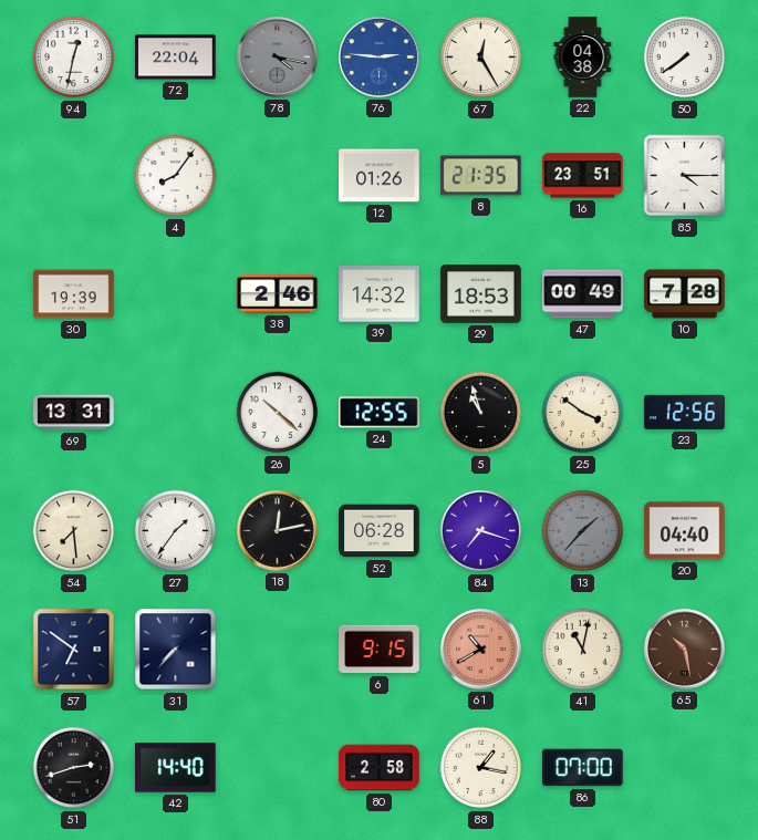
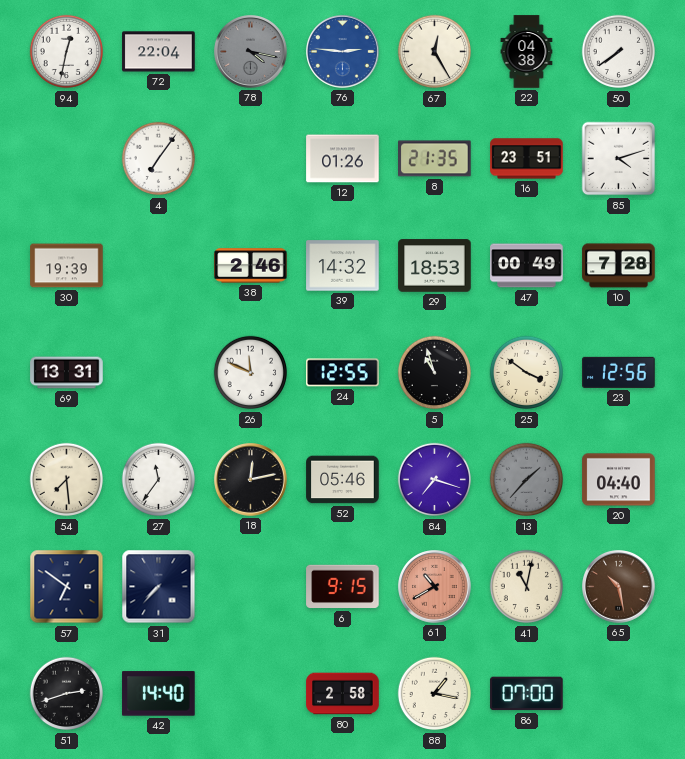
4: 8:06 -> 7:06
85: 4:15 -> 4:12
26: 10:22 -> 11:49
27: 1:36 -> 11:36
52: 06:28 -> 05:46
